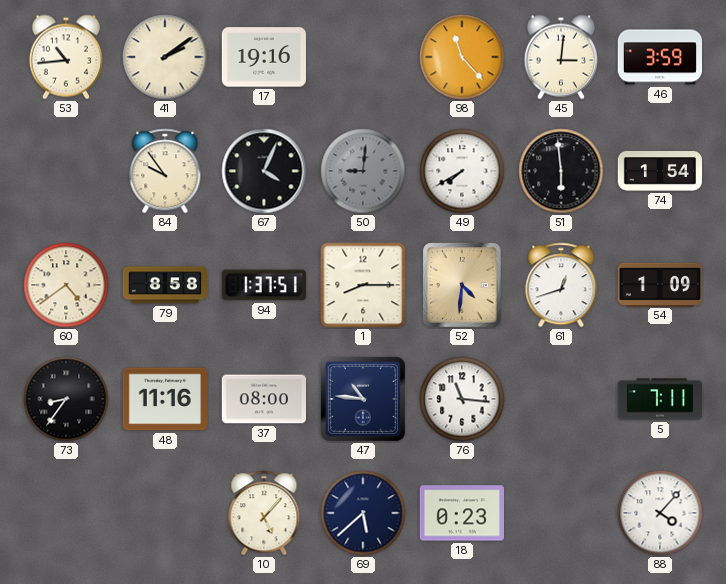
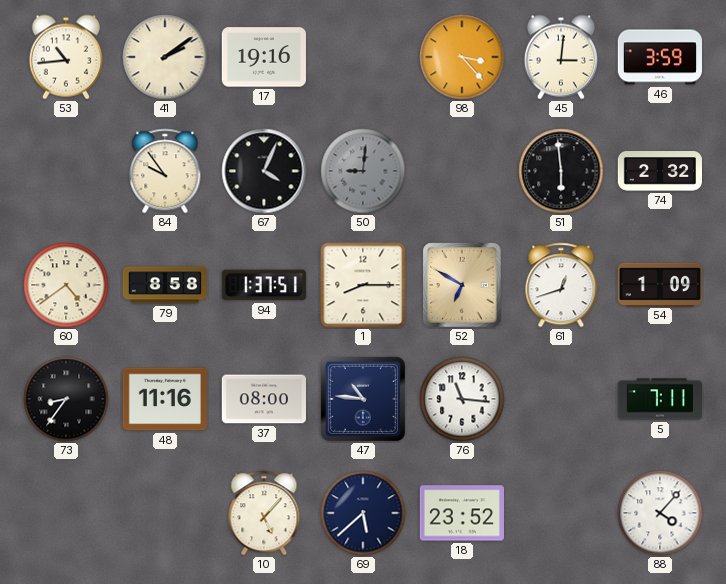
98: 11:23 -> 3:23
49: 7:40 -> none
74: 1:54 -> 2:32
52: 4:31 -> 6:50
18: 0:23 -> 23:52
